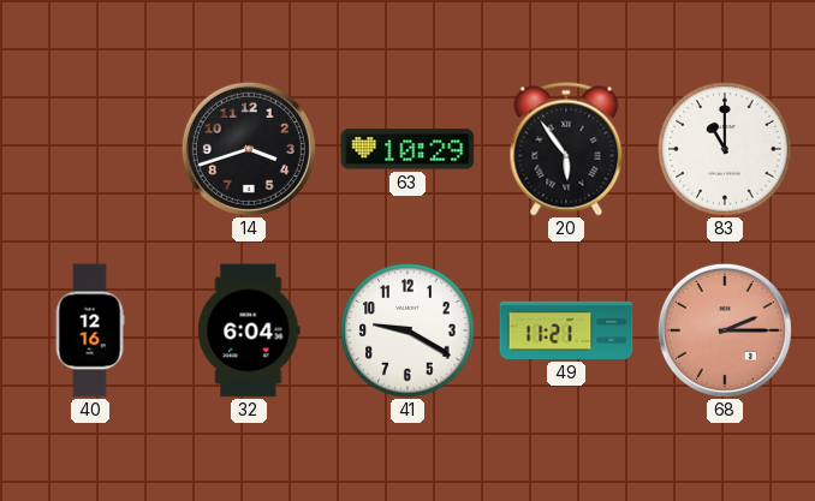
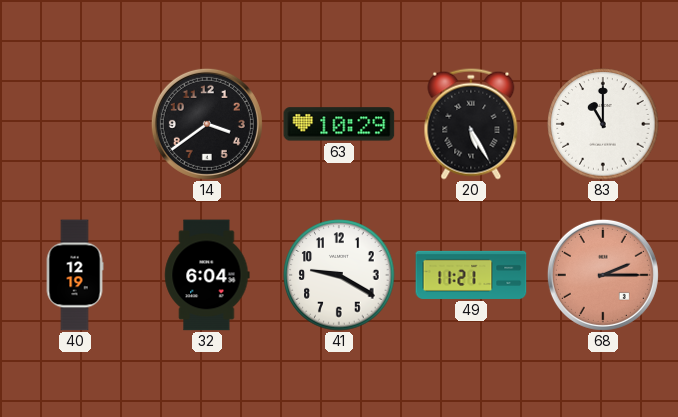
14: 3:42 -> 3:39
20: 5:54 -> 5:25
40: 12:16 -> 12:19
